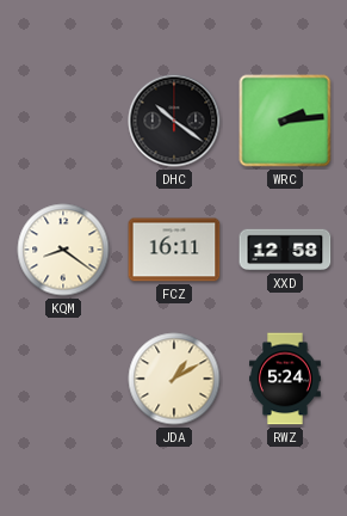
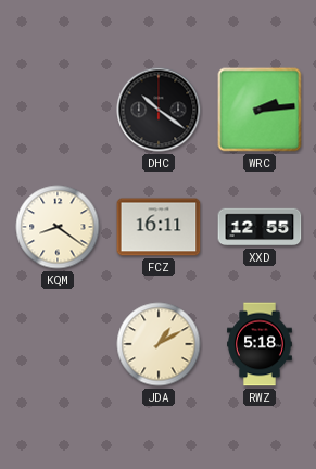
XXD: 12:58 -> 12:55
RWZ: 5:24 -> 5:18
